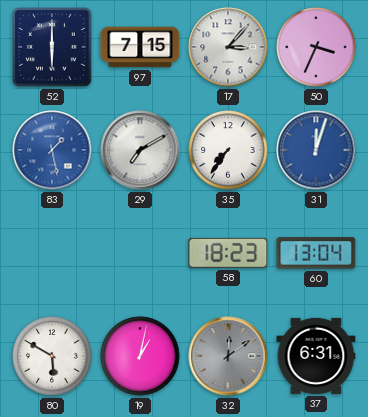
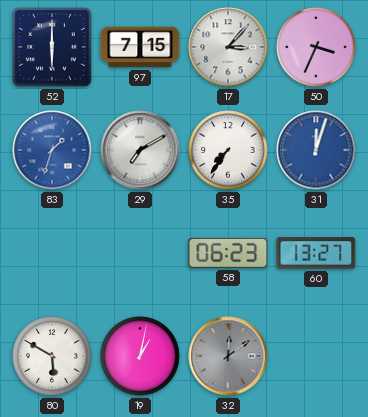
83: 1:28 -> 1:33
58: 18:23 -> 06:23
60: 13:04 -> 13:27
37: 6:31 -> none
